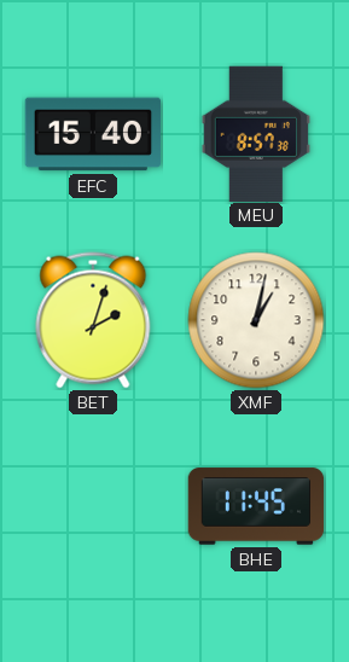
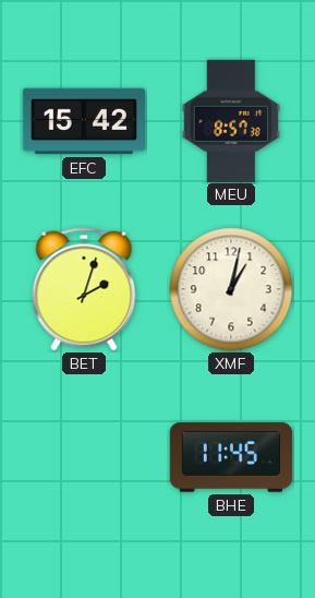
EFC: 15:40 -> 15:42
